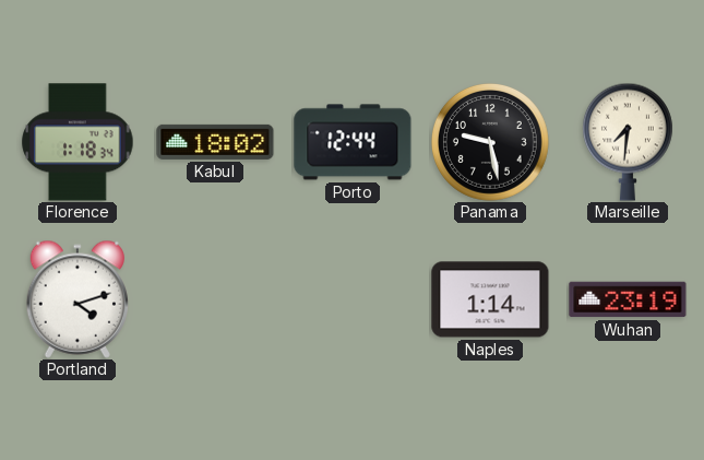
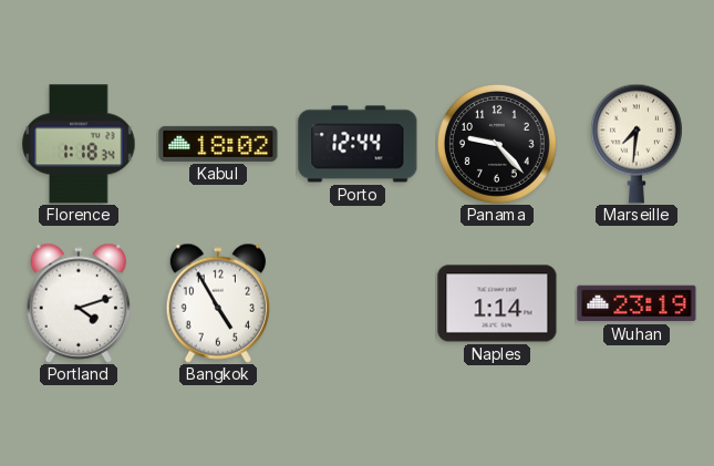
Panama: 9:28 -> 9:23
Bangkok: none -> 4:55
